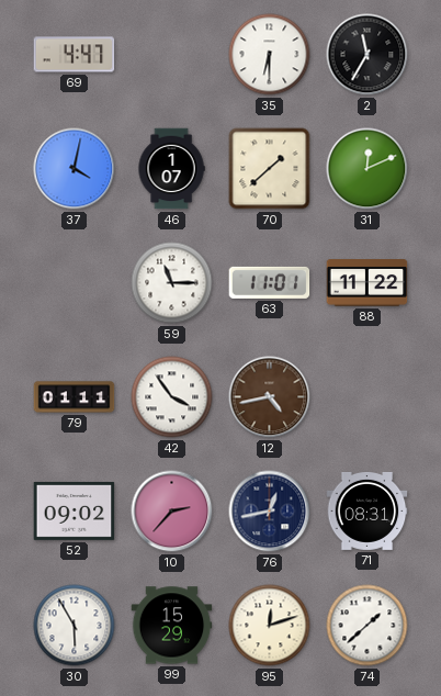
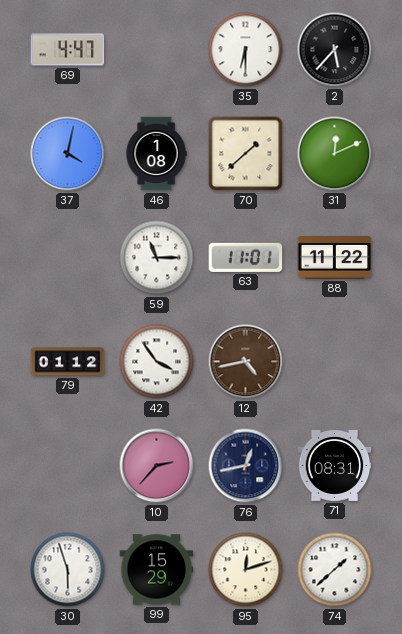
2: 11:35 -> 5:37
46: 1:07 -> 1:08
79: 01:11 -> 01:12
52: 09:02 -> none
30: 5:55 -> 5:57
